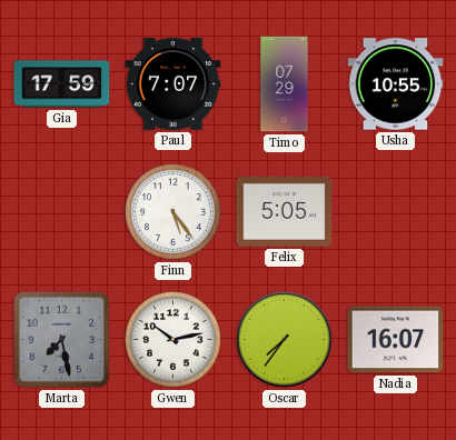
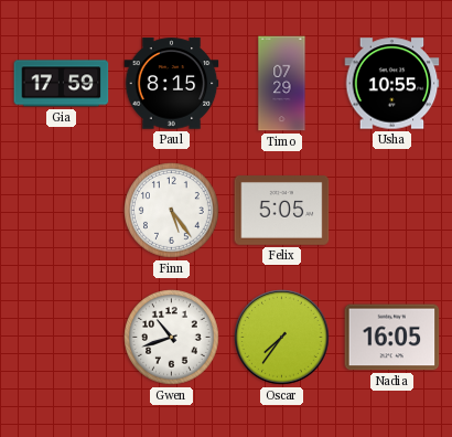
Paul: 7:07 -> 8:15
Marta: 7:28 -> none
Gwen: 10:13 -> 10:42
Nadia: 16:07 -> 16:05
